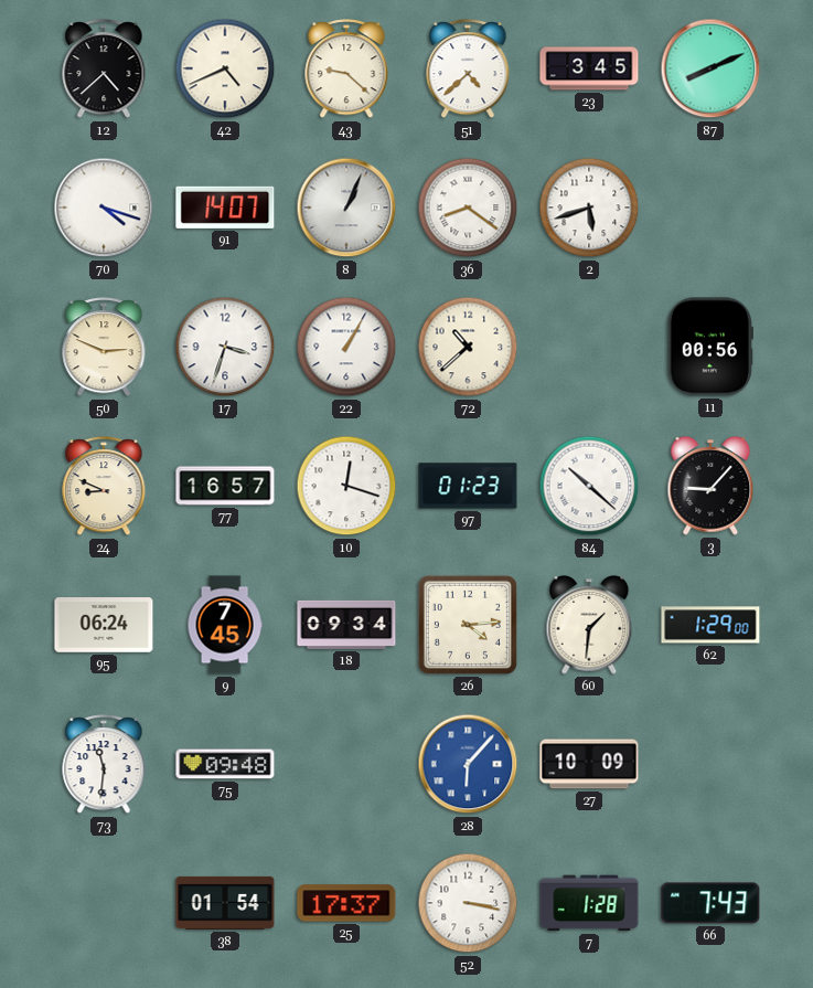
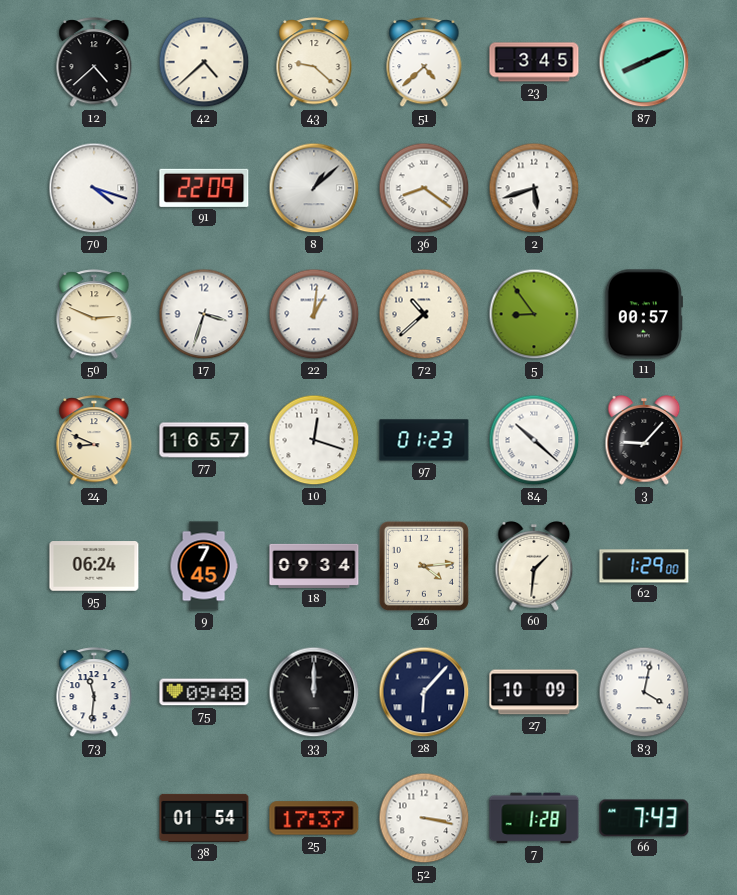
42: 4:41 -> 4:38
91: 14:07 -> 22:09
8: 1:04 -> 1:08
22: 1:05 -> 1:01
5: none -> 8:54
11: 00:56 -> 00:57
33: none -> 12:00
28 dial: blue -> navy
83: none -> 4:02
